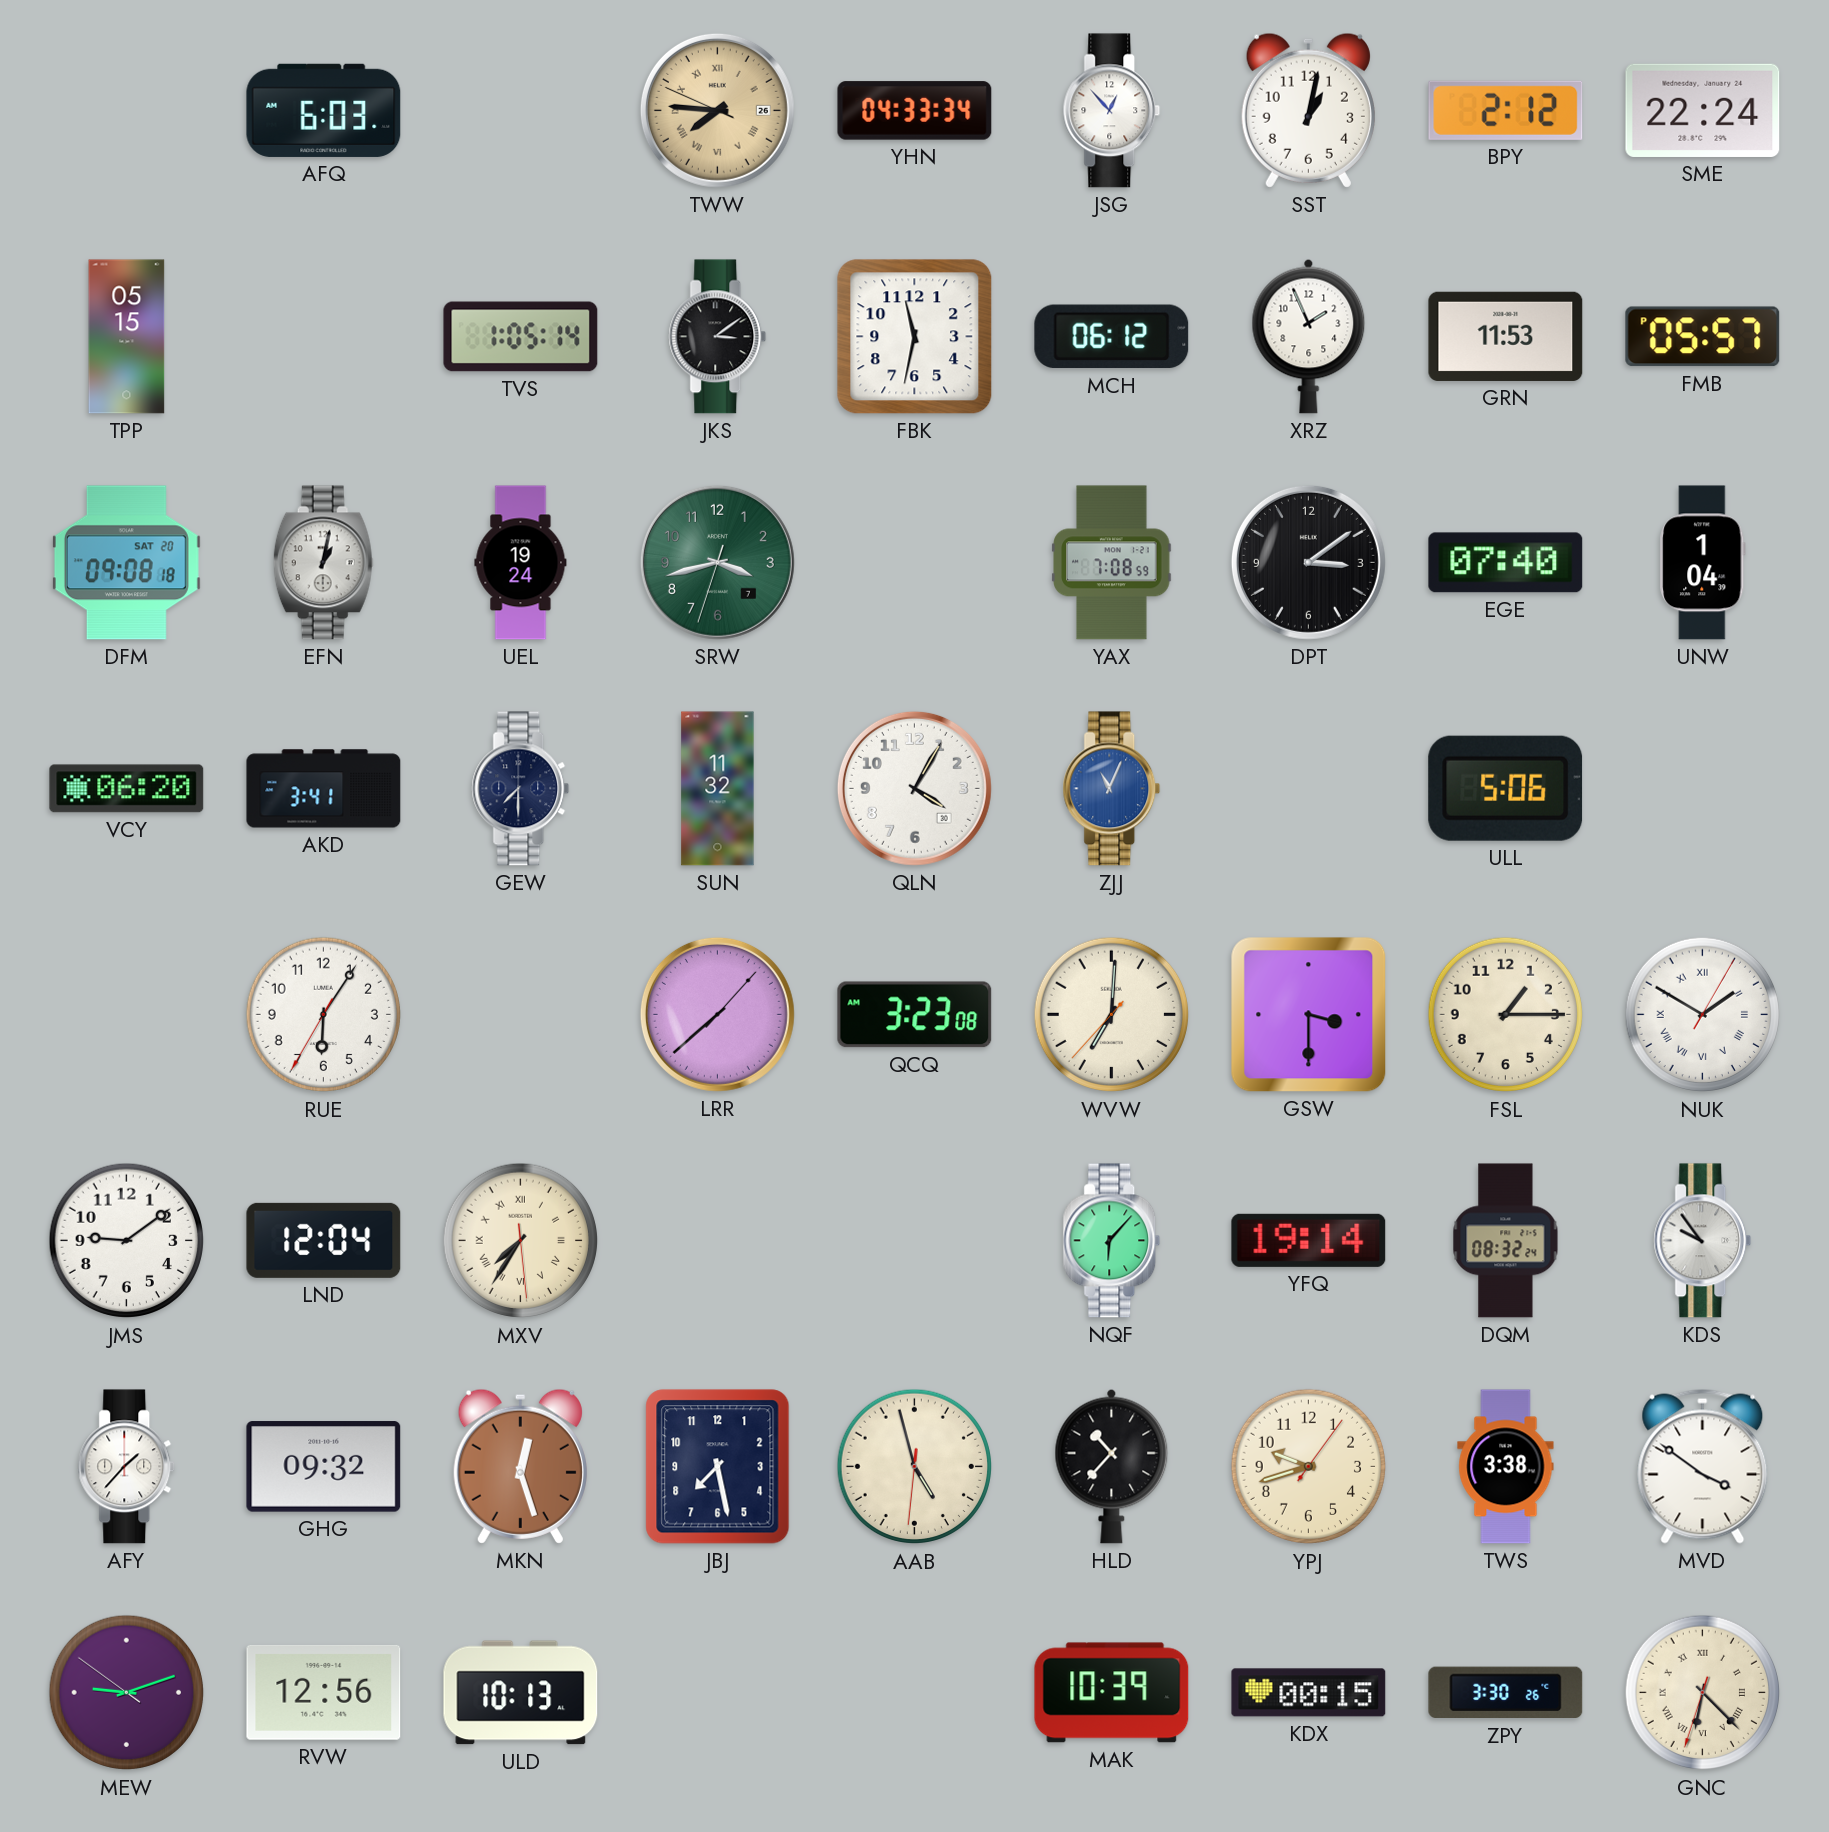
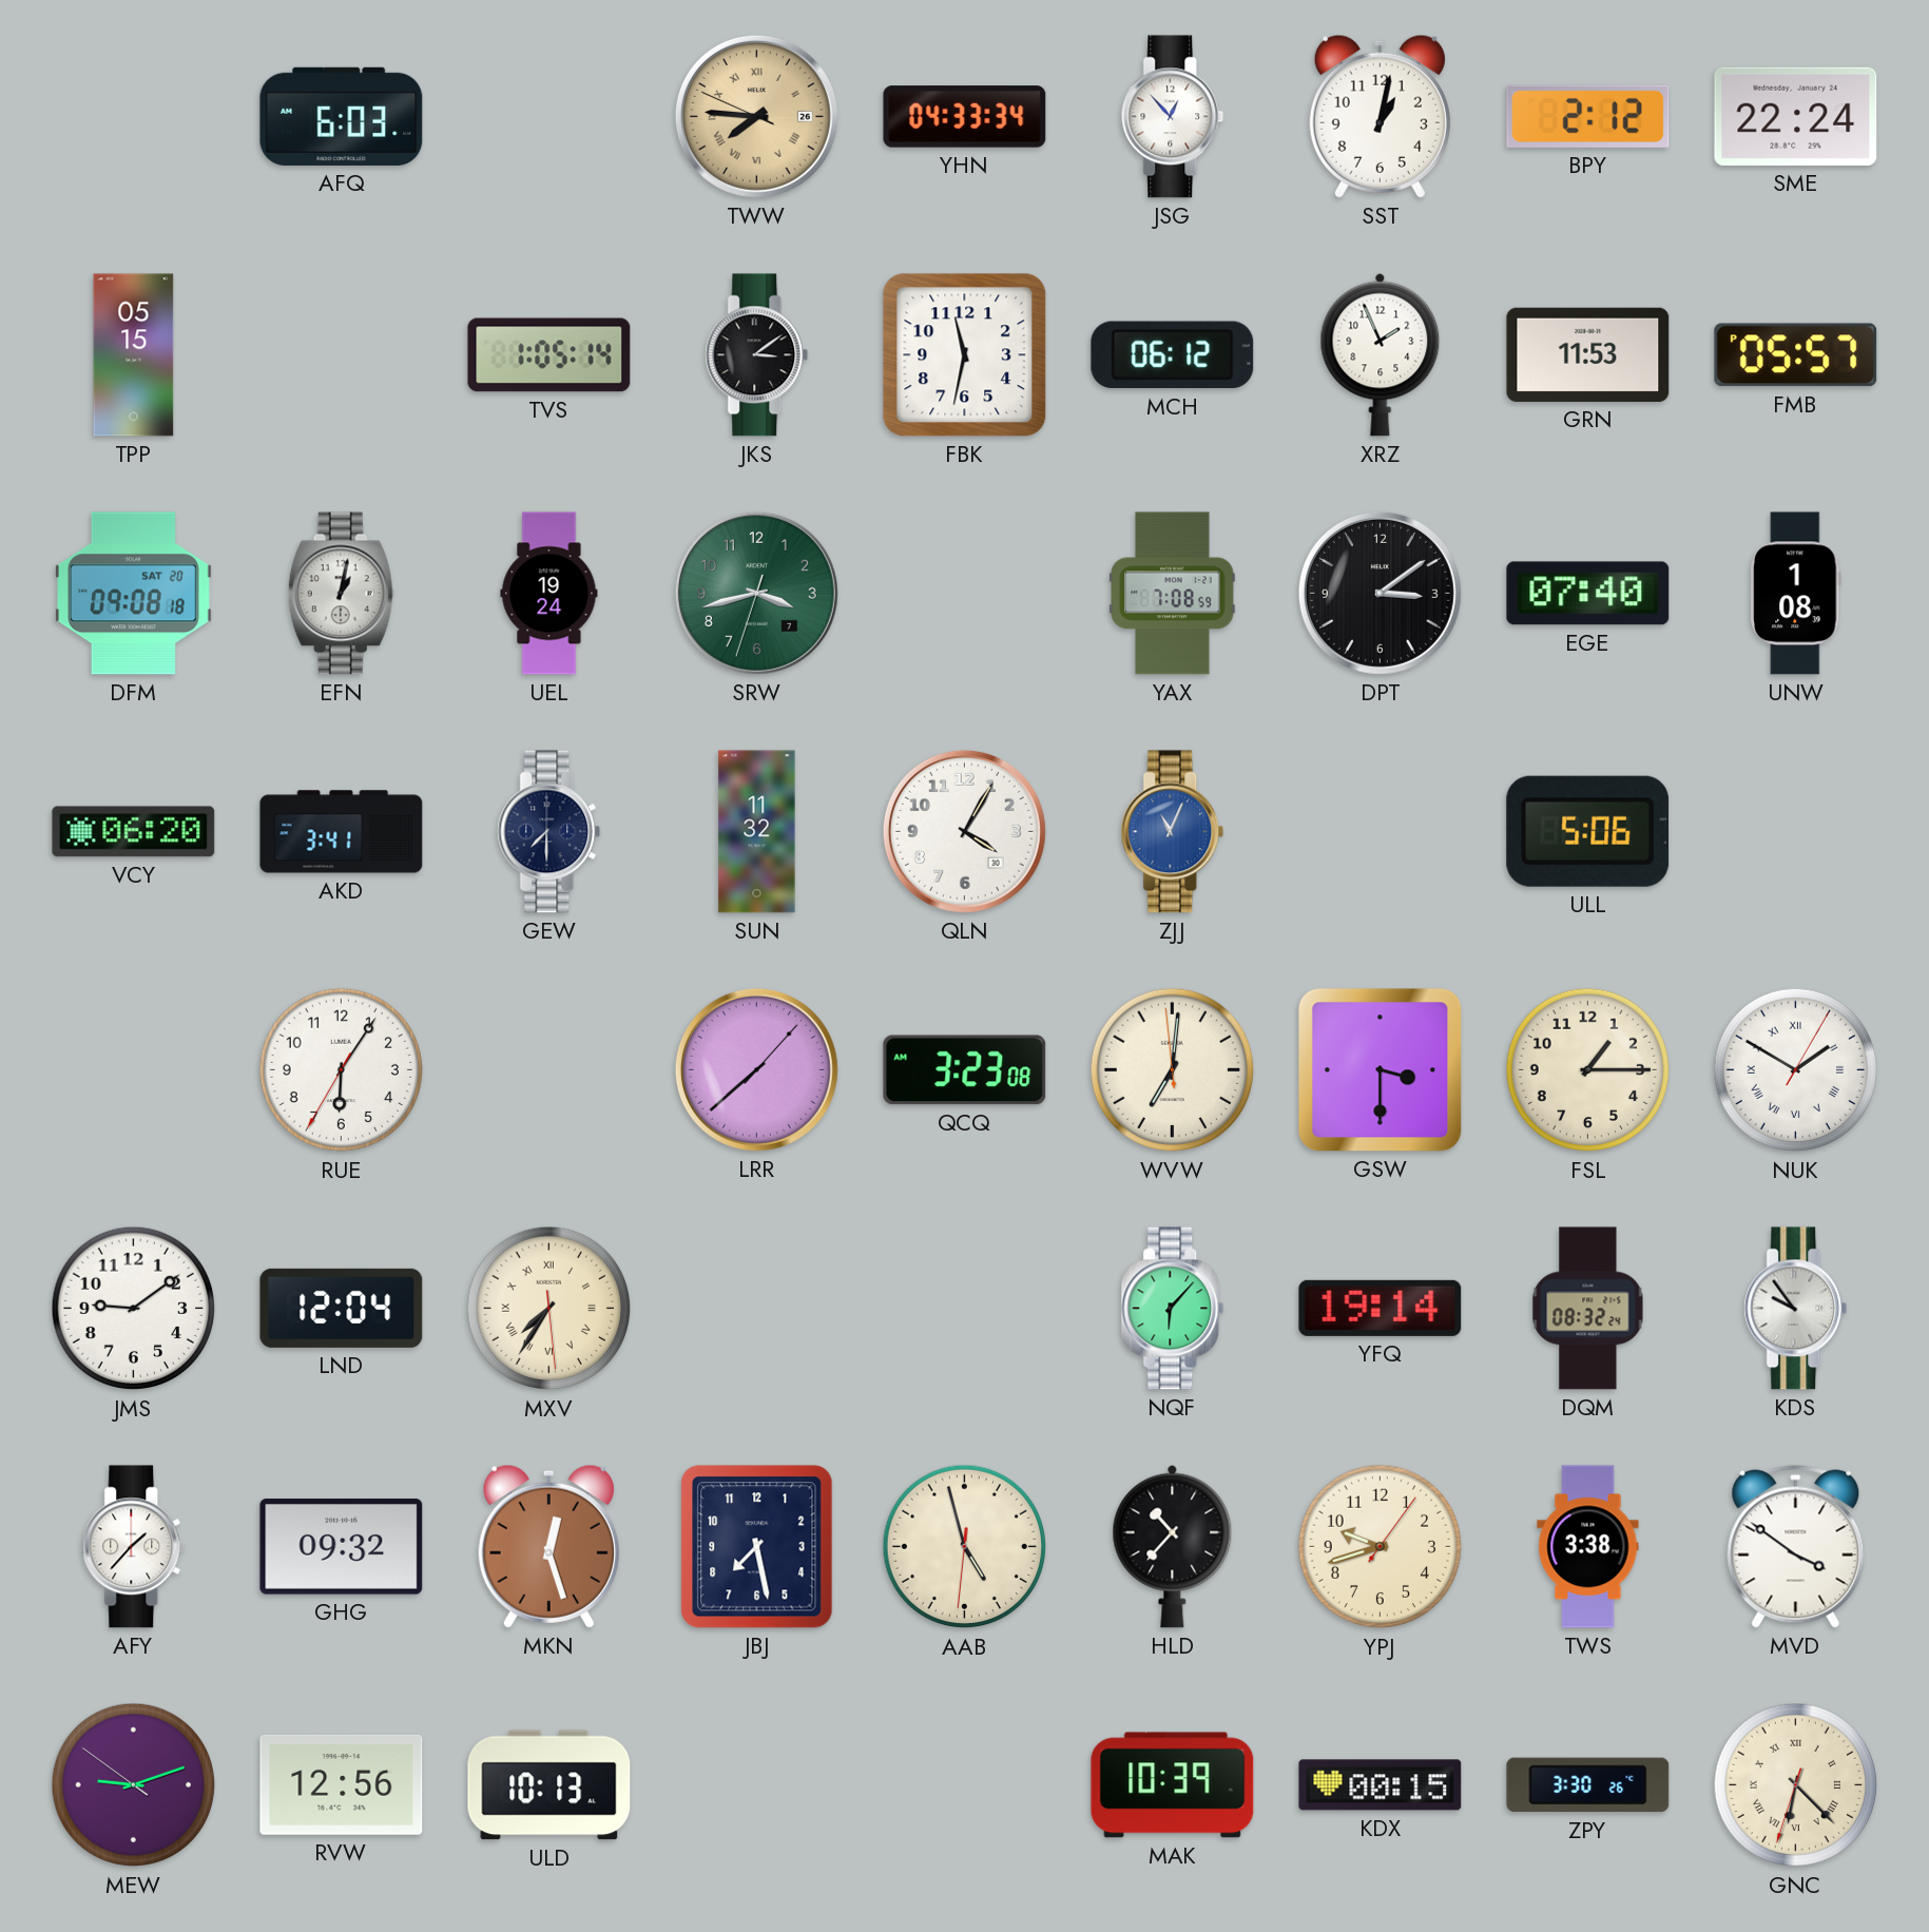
UNW: 1:04 -> 1:08
WVW: 7:00:37 -> 7:00:59
